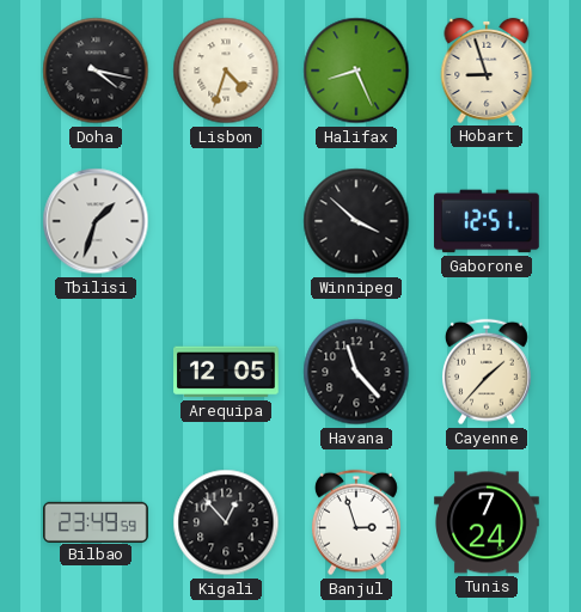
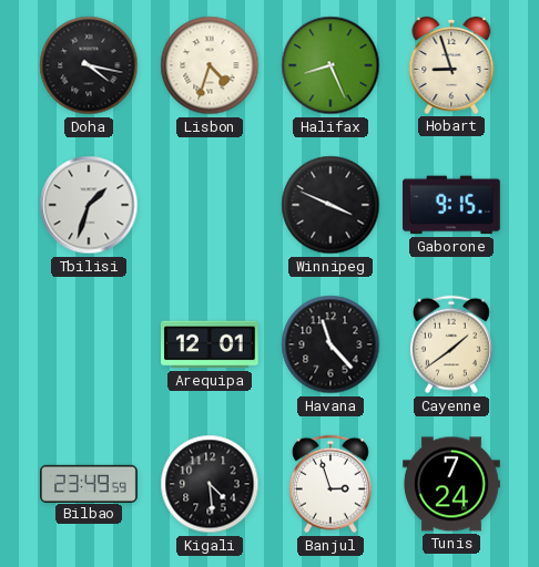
Winnipeg: 3:52 -> 3:49
Gaborone: 12:51 -> 9:15
Arequipa: 12:05 -> 12:01
Cayenne: 1:37 -> 1:39
Kigali: 12:53 -> 4:29
